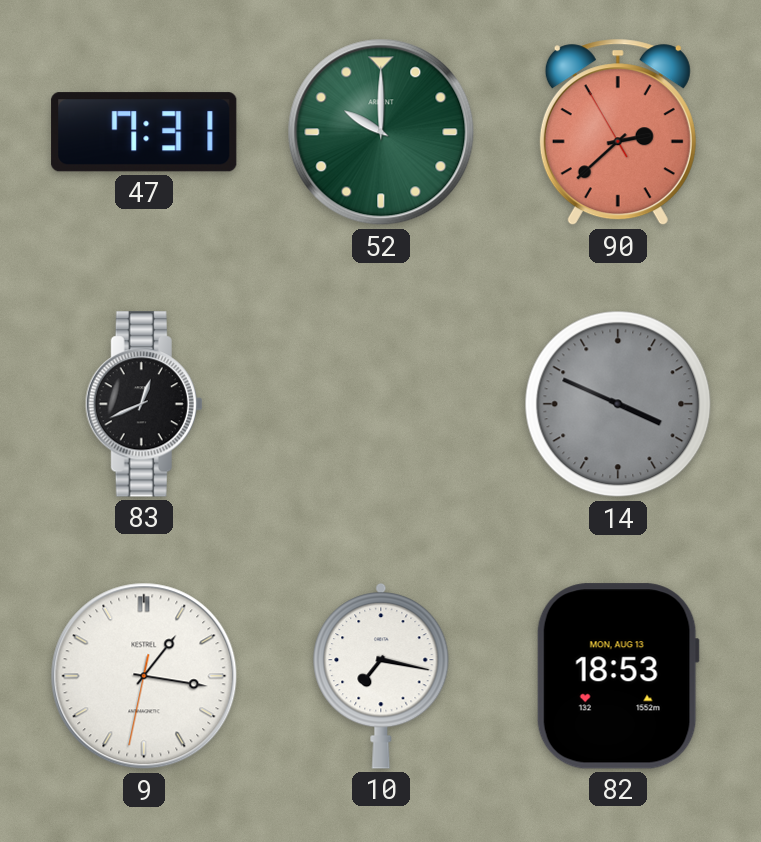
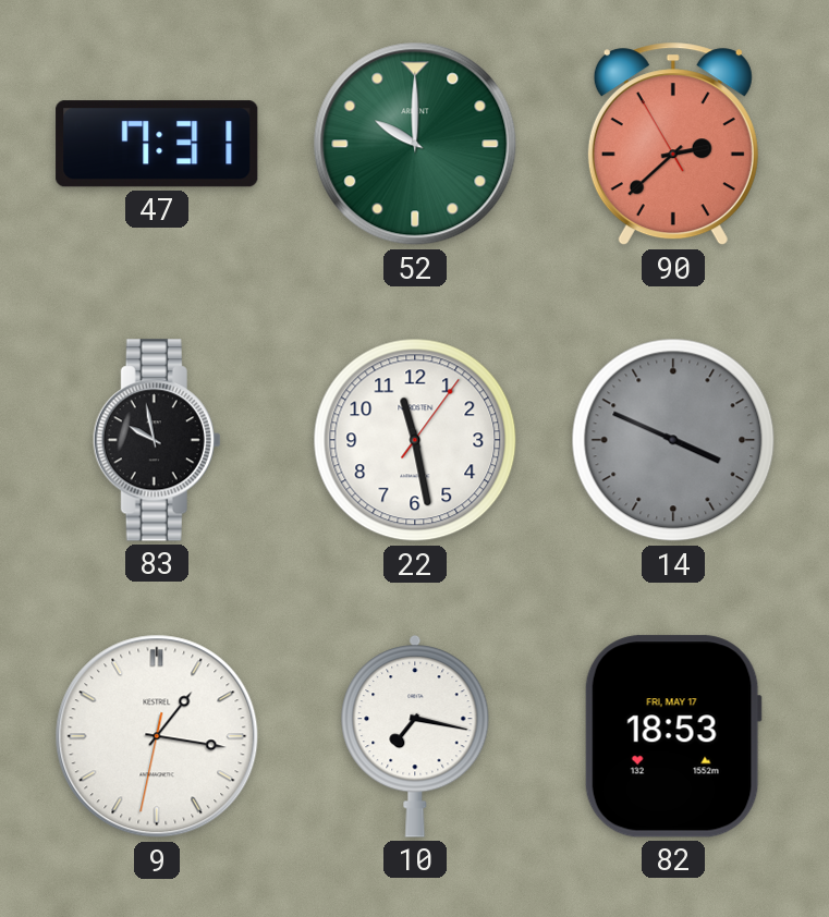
83: 12:41 -> 9:58
22: none -> 11:28
82 date: MON, AUG 13 -> FRI, MAY 17
